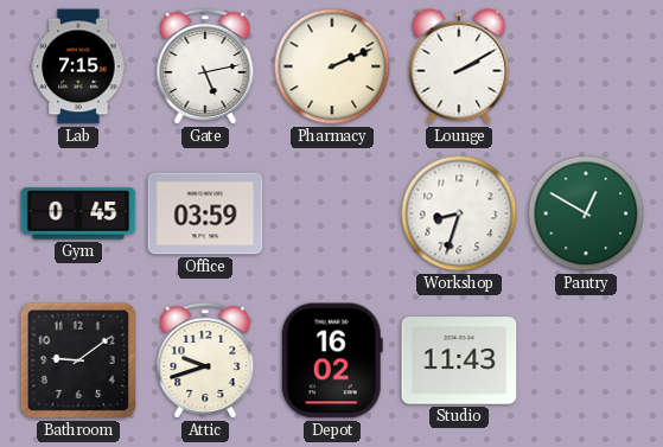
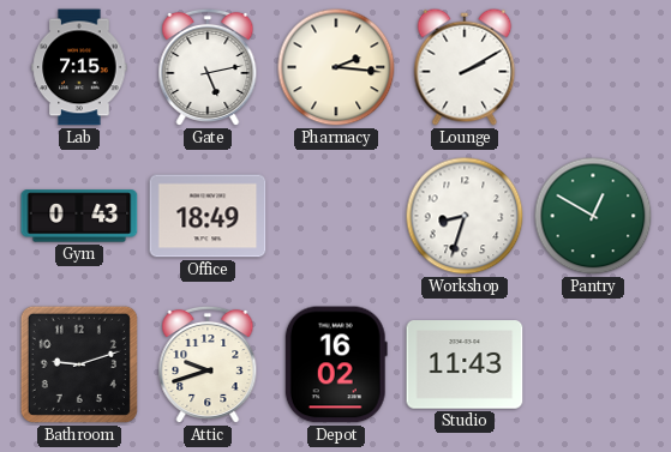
Pharmacy: 2:11 -> 2:16
Gym: 0:45 -> 0:43
Office: 03:59 -> 18:49
Bathroom: 9:09 -> 9:12
